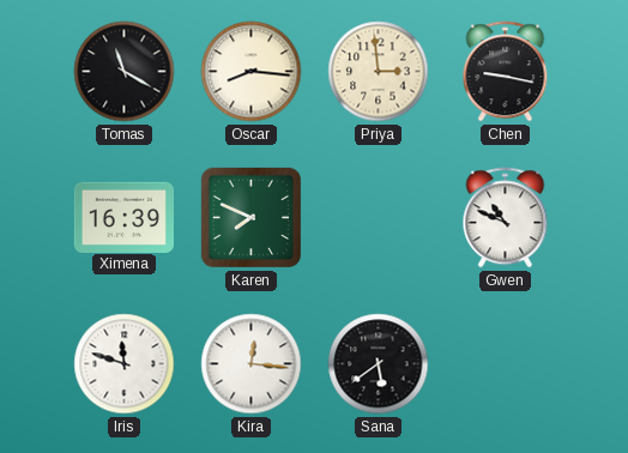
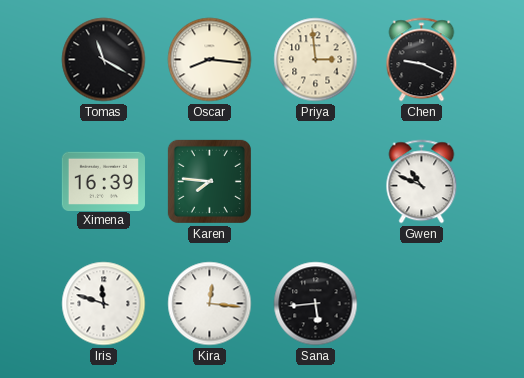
Chen: 9:17 -> 9:19
Karen: 7:49 -> 7:46
Sana: 5:39 -> 5:44
